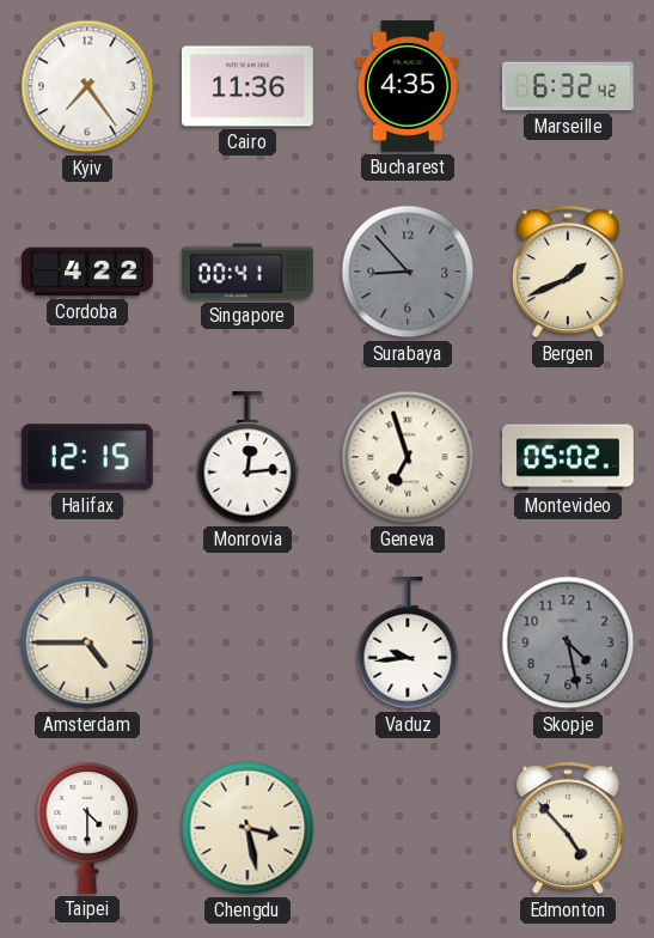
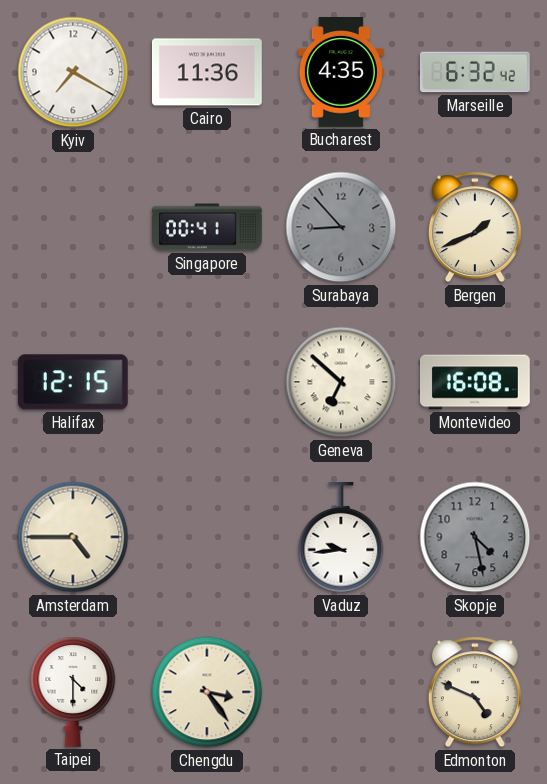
Kyiv: 7:24 -> 7:20
Cordoba: 4:22 -> none
Monrovia: 12:14 -> none
Geneva: 6:57 -> 6:52
Montevideo: 05:02 -> 16:08
Chengdu: 3:28 -> 3:24
Edmonton: 4:53 -> 4:49
